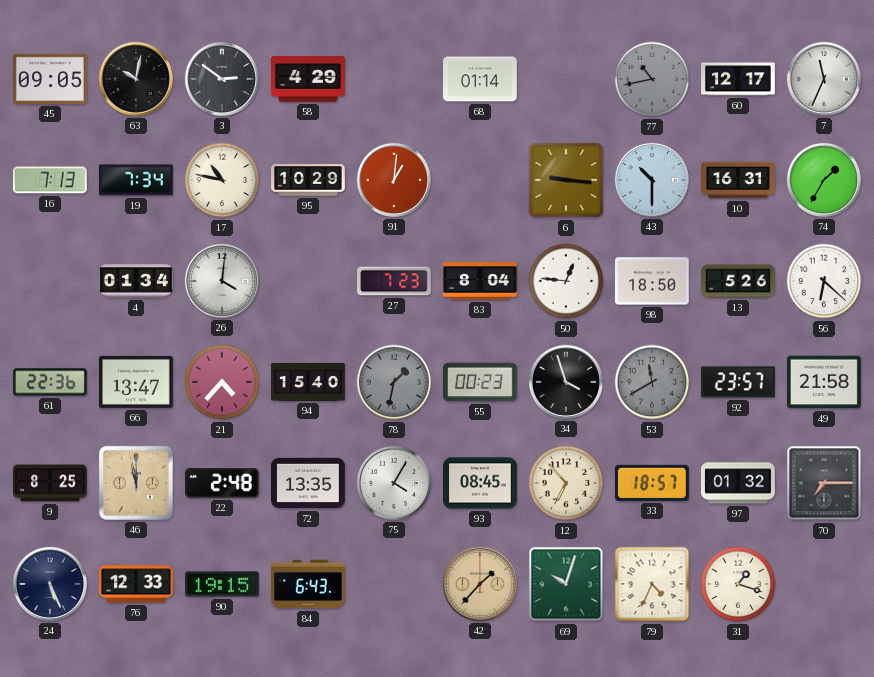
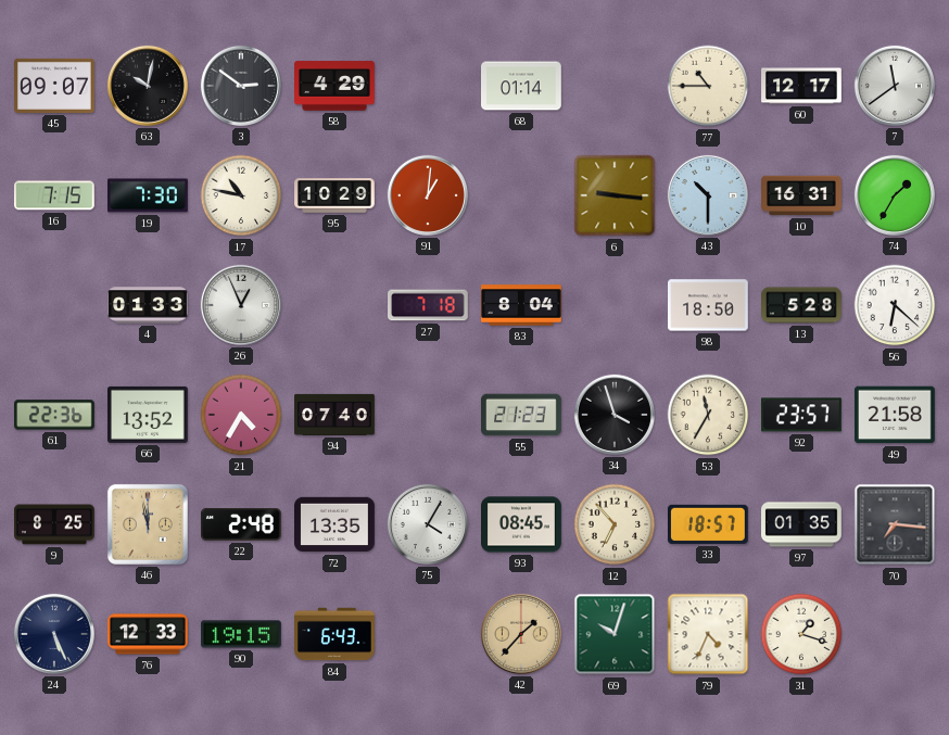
45: 09:05 -> 09:07
77: 10:43 -> 10:45
77 dial: grey -> cream
7: 11:34 -> 11:39
16: 7:13 -> 7:15
19: 7:34 -> 7:30
4: 01:34 -> 01:33
26: 4:01 -> 12:56
27: 7:23 -> 7:18
50: 12:46 -> none
13: 5:26 -> 5:28
66: 13:47 -> 13:52
21: 4:37 -> 4:35
94: 15:40 -> 07:40
78: 1:32 -> none
55: 00:23 -> 21:23
53: 11:40 -> 11:35
53 dial: grey -> cream
97: 01:32 -> 01:35
70: 7:15 -> 7:16
